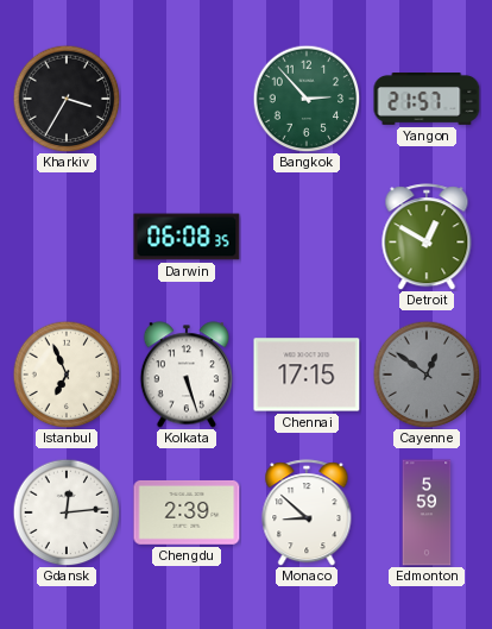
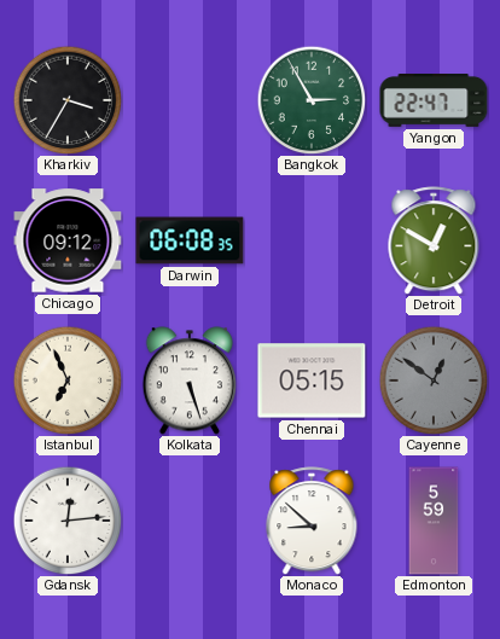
Bangkok: 2:53 -> 2:55
Yangon: 21:57 -> 22:47
Chicago: none -> 09:12
Chennai: 17:15 -> 05:15
Chengdu: 2:39 -> none
